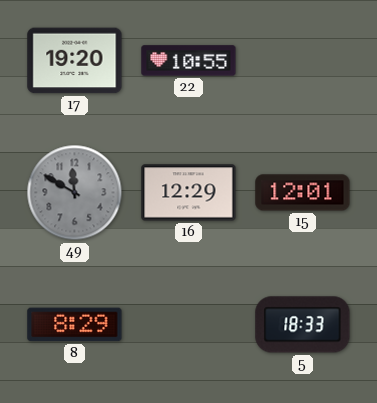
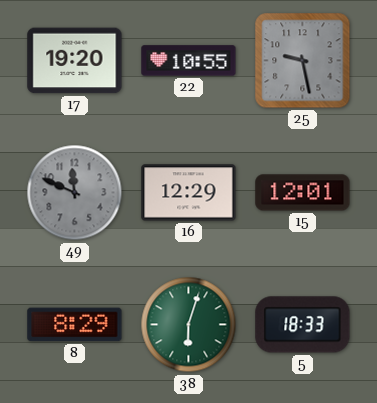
25: none -> 9:28
49: 11:50 -> 11:49
38: none -> 6:03
